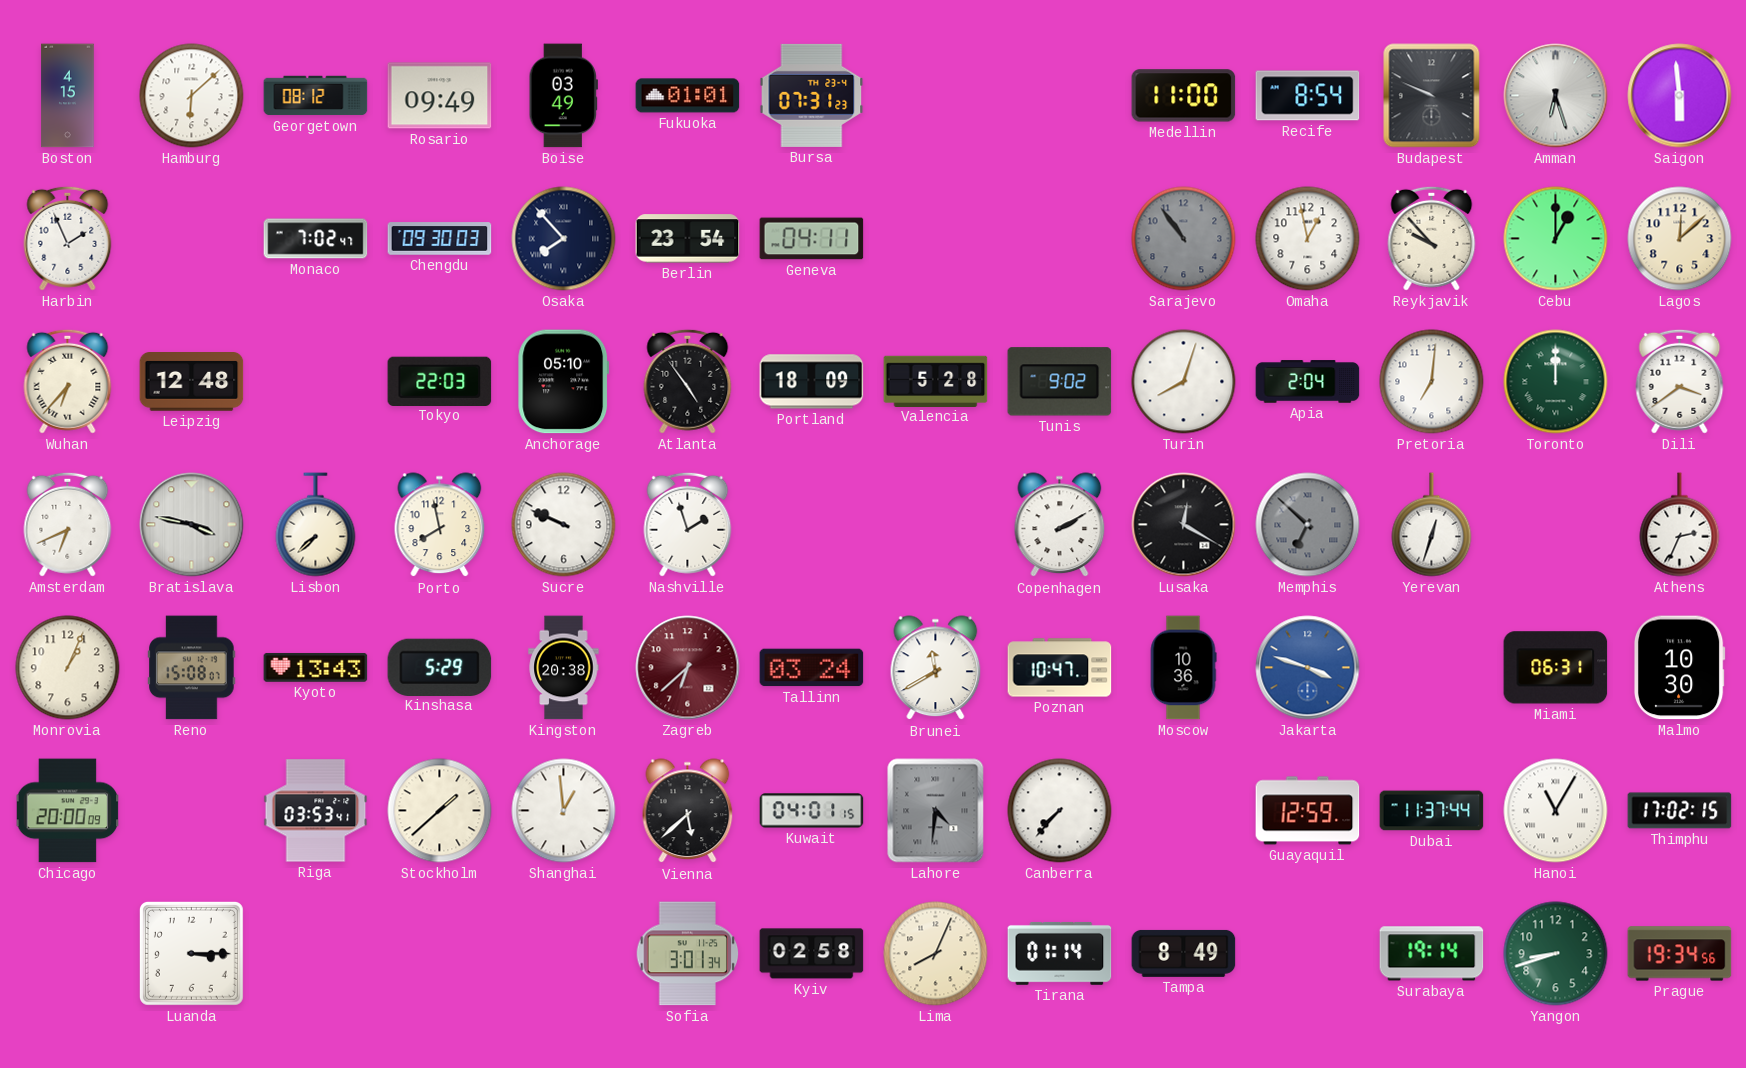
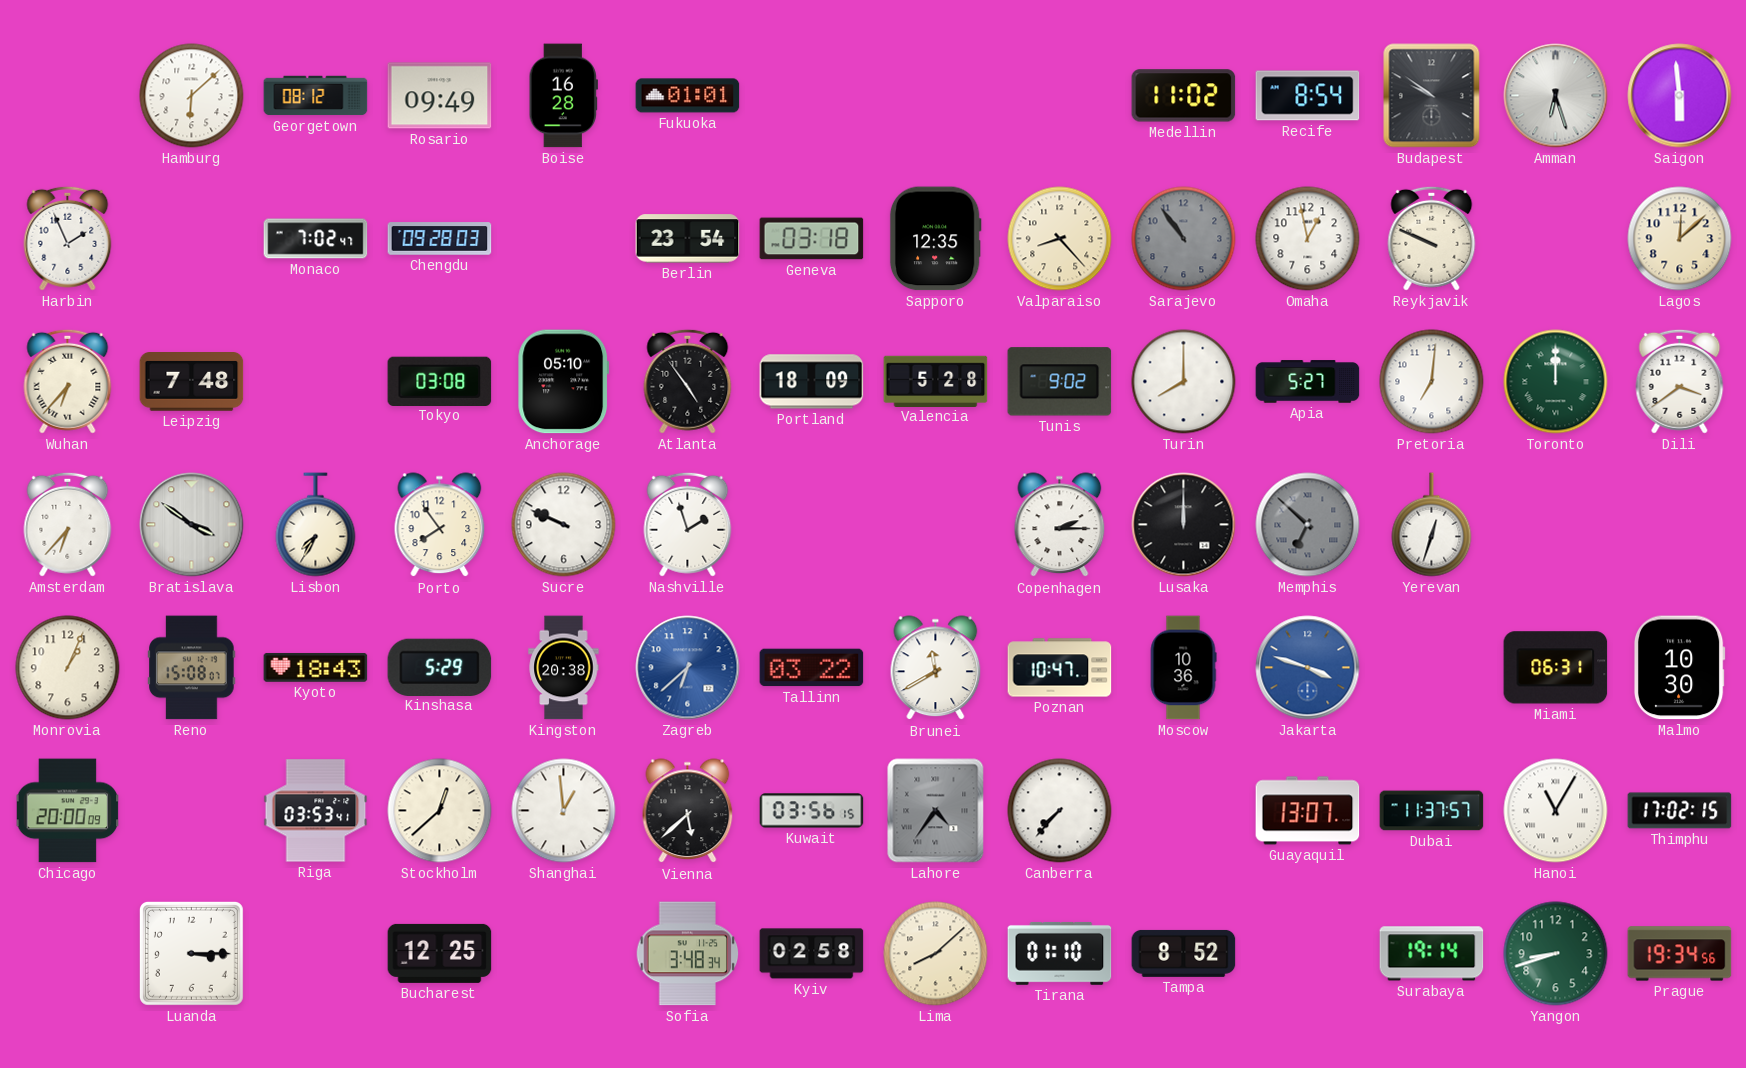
Boston: 4:15 -> none
Boise: 03:49 -> 16:28
Bursa: 07:31 -> none
Medellin: 11:00 -> 11:02
Budapest: 9:49 -> 9:51
Chengdu: 09:30 -> 09:28
Osaka: 7:53 -> none
Geneva: 04:11 -> 03:18
Sapporo: none -> 12:35
Valparaiso: none -> 8:23
Reykjavik: 9:53 -> 9:49
Cebu: 1:00 -> none
Leipzig: 12:48 -> 7:48
Tokyo: 22:03 -> 03:08
Turin: 8:03 -> 8:00
Apia: 2:04 -> 5:27
Amsterdam: 6:41 -> 6:37
Bratislava: 3:47 -> 3:51
Lisbon: 7:38 -> 7:35
Porto: 7:58 -> 7:54
Copenhagen: 2:10 -> 2:15
Lusaka: 12:20 -> 12:00
Athens: 2:34 -> none
Kyoto: 13:43 -> 18:43
Zagreb dial: burgundy -> blue
Tallinn: 03:24 -> 03:22
Stockholm: 1:38 -> 12:38
Kuwait: 04:01 -> 03:56
Lahore: 4:31 -> 4:36
Guayaquil: 12:59 -> 13:07
Dubai: 11:37:44 -> 11:37:57
Bucharest: none -> 12:25
Sofia: 3:01 -> 3:48
Lima: 8:04 -> 8:08
Tirana: 01:14 -> 01:10
Tampa: 8:49 -> 8:52
